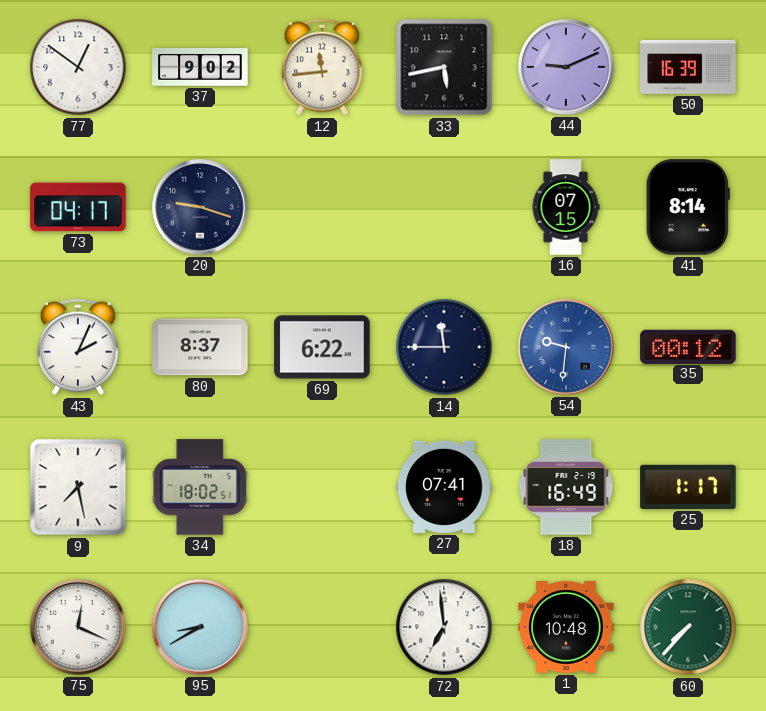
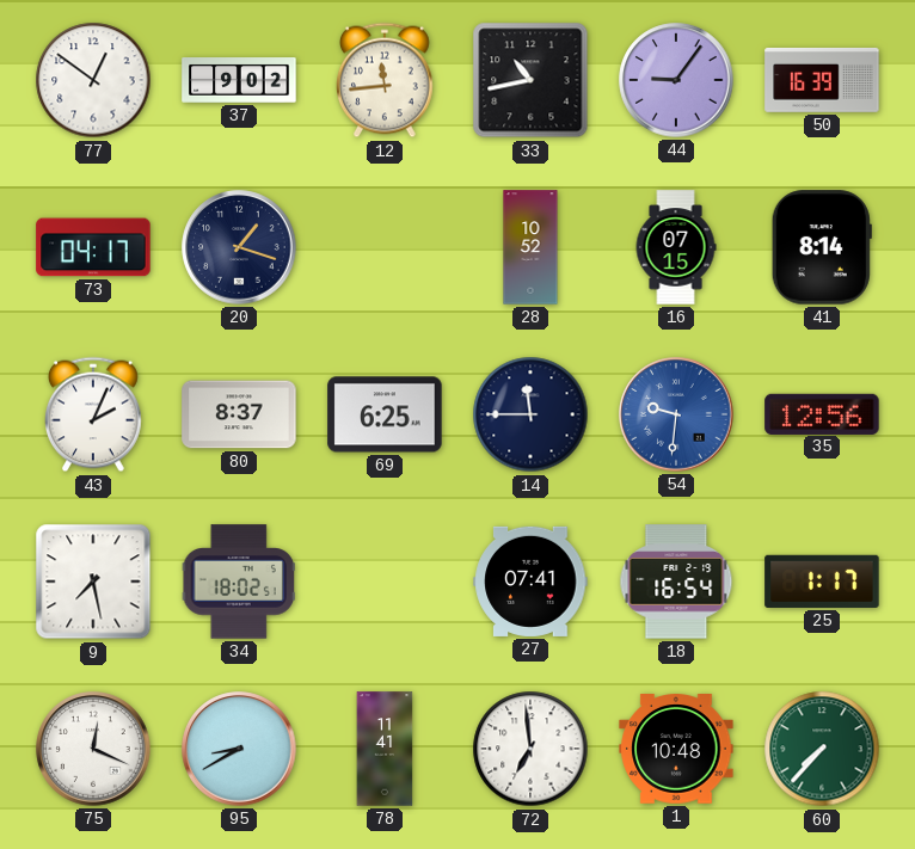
33: 5:43 -> 10:43
44: 9:11 -> 9:06
20: 9:18 -> 1:18
28: none -> 10:52
69: 6:22 -> 6:25
35: 00:12 -> 12:56
18: 16:49 -> 16:54
78: none -> 11:41
